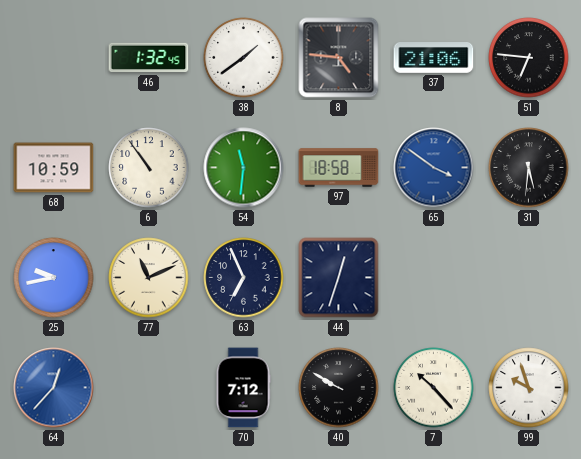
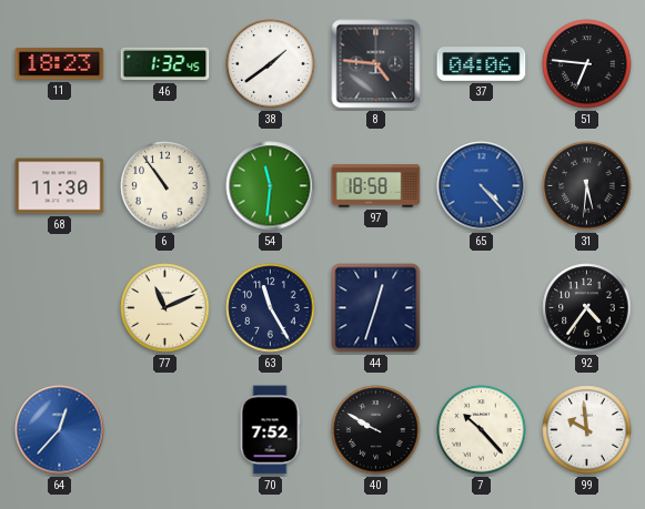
11: none -> 18:23
37: 21:06 -> 04:06
68: 10:59 -> 11:30
65: 3:51 -> 4:23
25: 9:43 -> none
63: 6:56 -> 11:25
92: none -> 4:36
70: 7:12 -> 7:52
99: 9:57 -> 9:59
